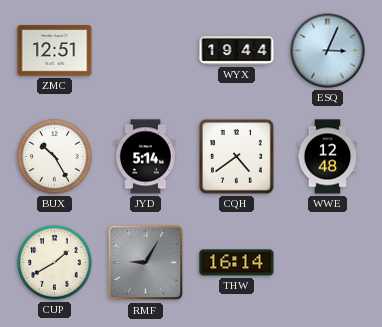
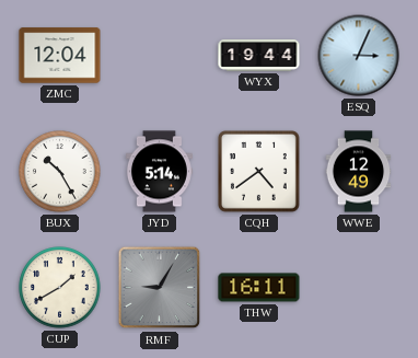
ZMC: 12:51 -> 12:04
WWE: 12:48 -> 12:49
THW: 16:14 -> 16:11
